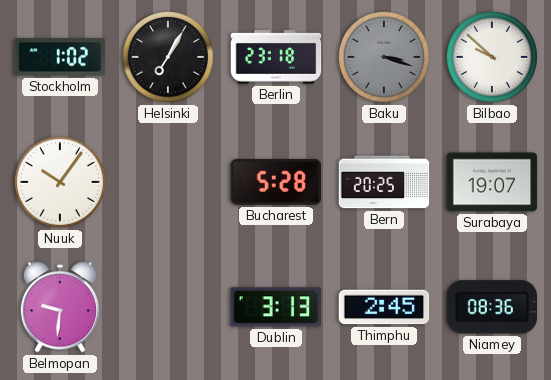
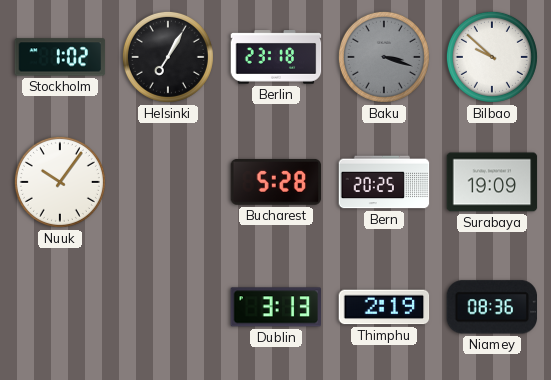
Surabaya: 19:07 -> 19:09
Belmopan: 9:31 -> none
Thimphu: 2:45 -> 2:19
